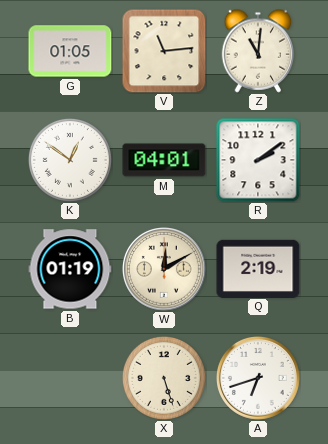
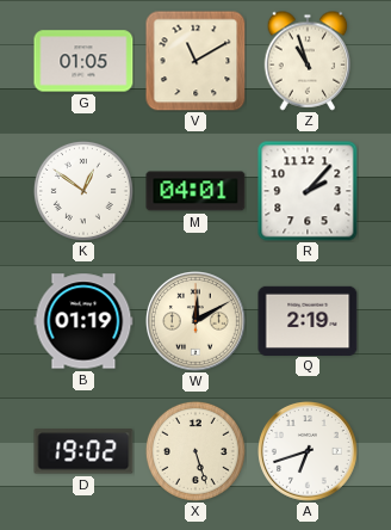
V: 11:14 -> 11:10
Z: 11:01 -> 10:57
R: 2:09 -> 2:07
D: none -> 19:02
